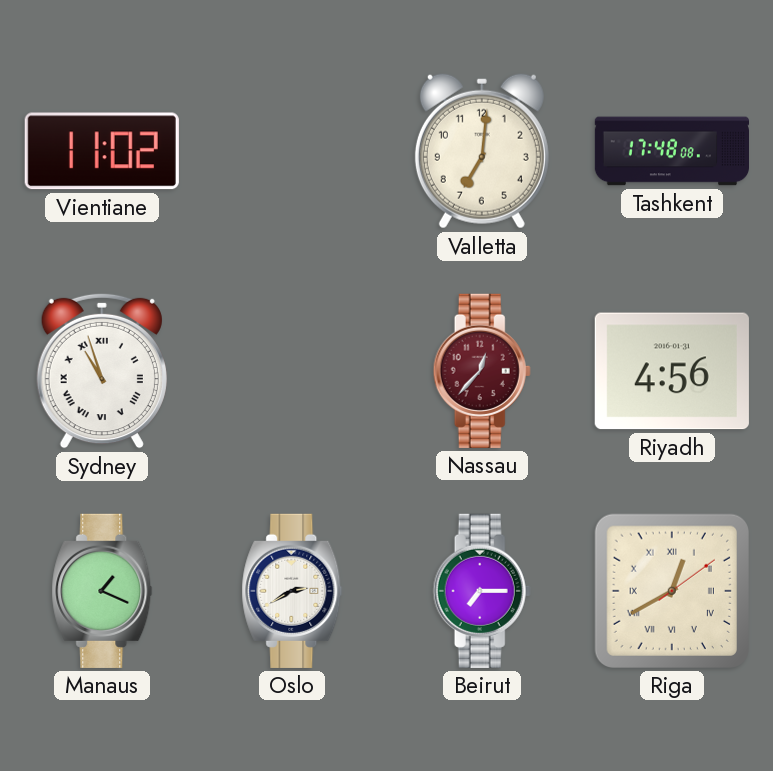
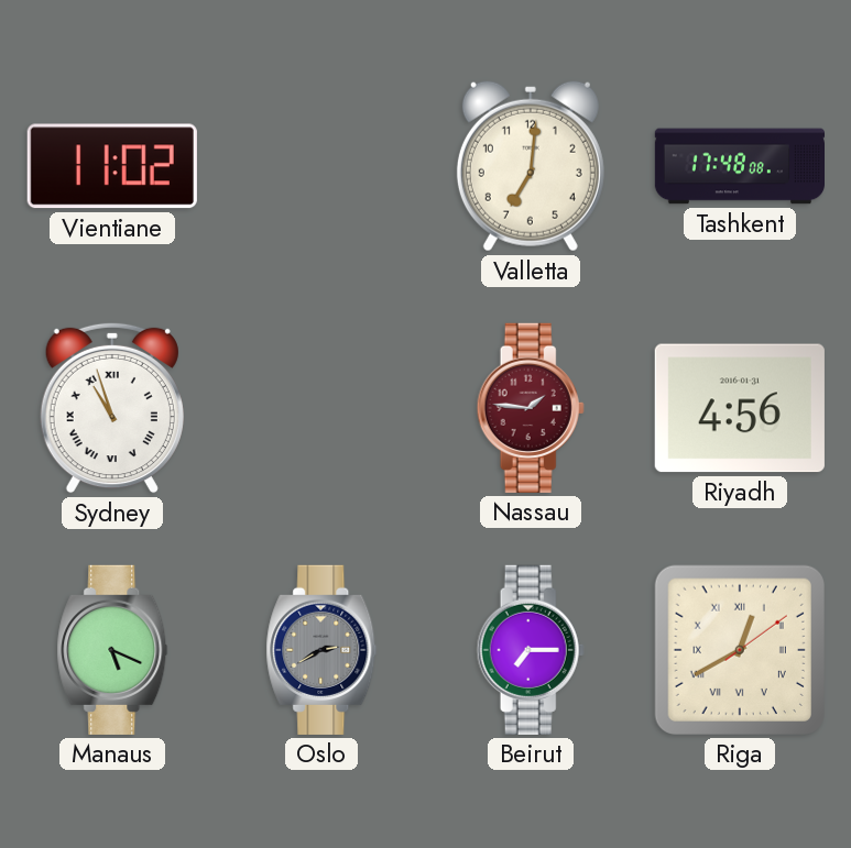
Nassau: 12:37 -> 1:46
Manaus: 1:19 -> 5:19
Oslo dial: white -> grey
